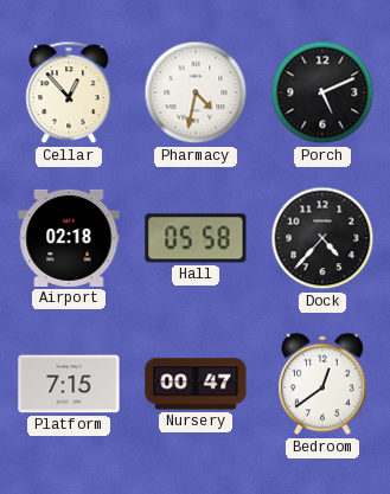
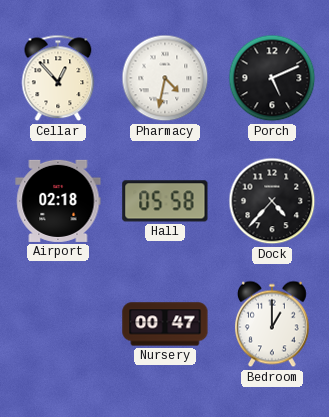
Platform: 7:15 -> none
Bedroom: 12:39 -> 1:00
